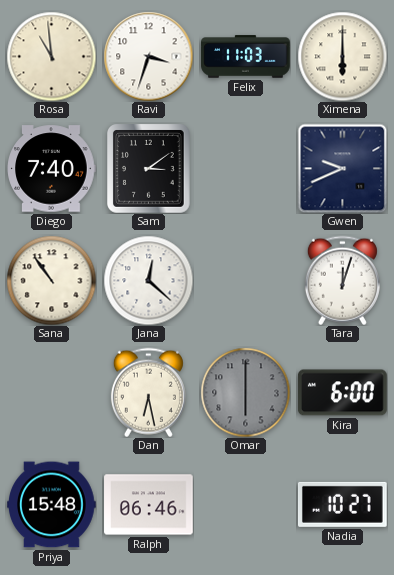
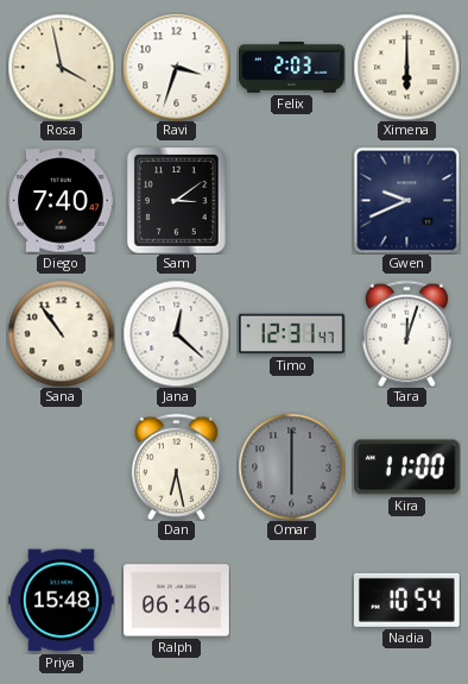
Rosa: 10:59 -> 3:58
Felix: 11:03 -> 2:03
Timo: none -> 12:31
Kira: 6:00 -> 11:00
Nadia: 10:27 -> 10:54
